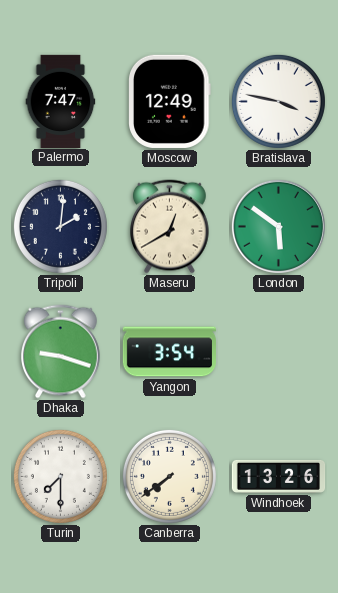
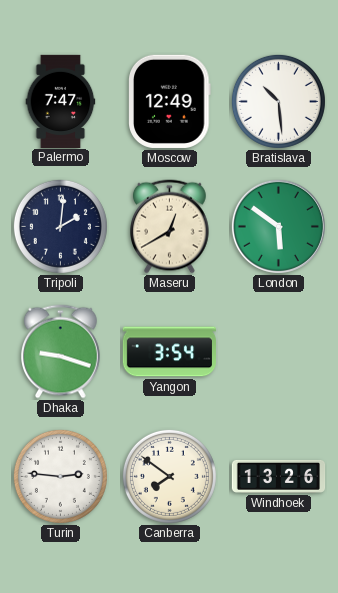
Bratislava: 3:47 -> 10:29
Turin: 7:30 -> 2:46
Canberra: 7:39 -> 7:51
